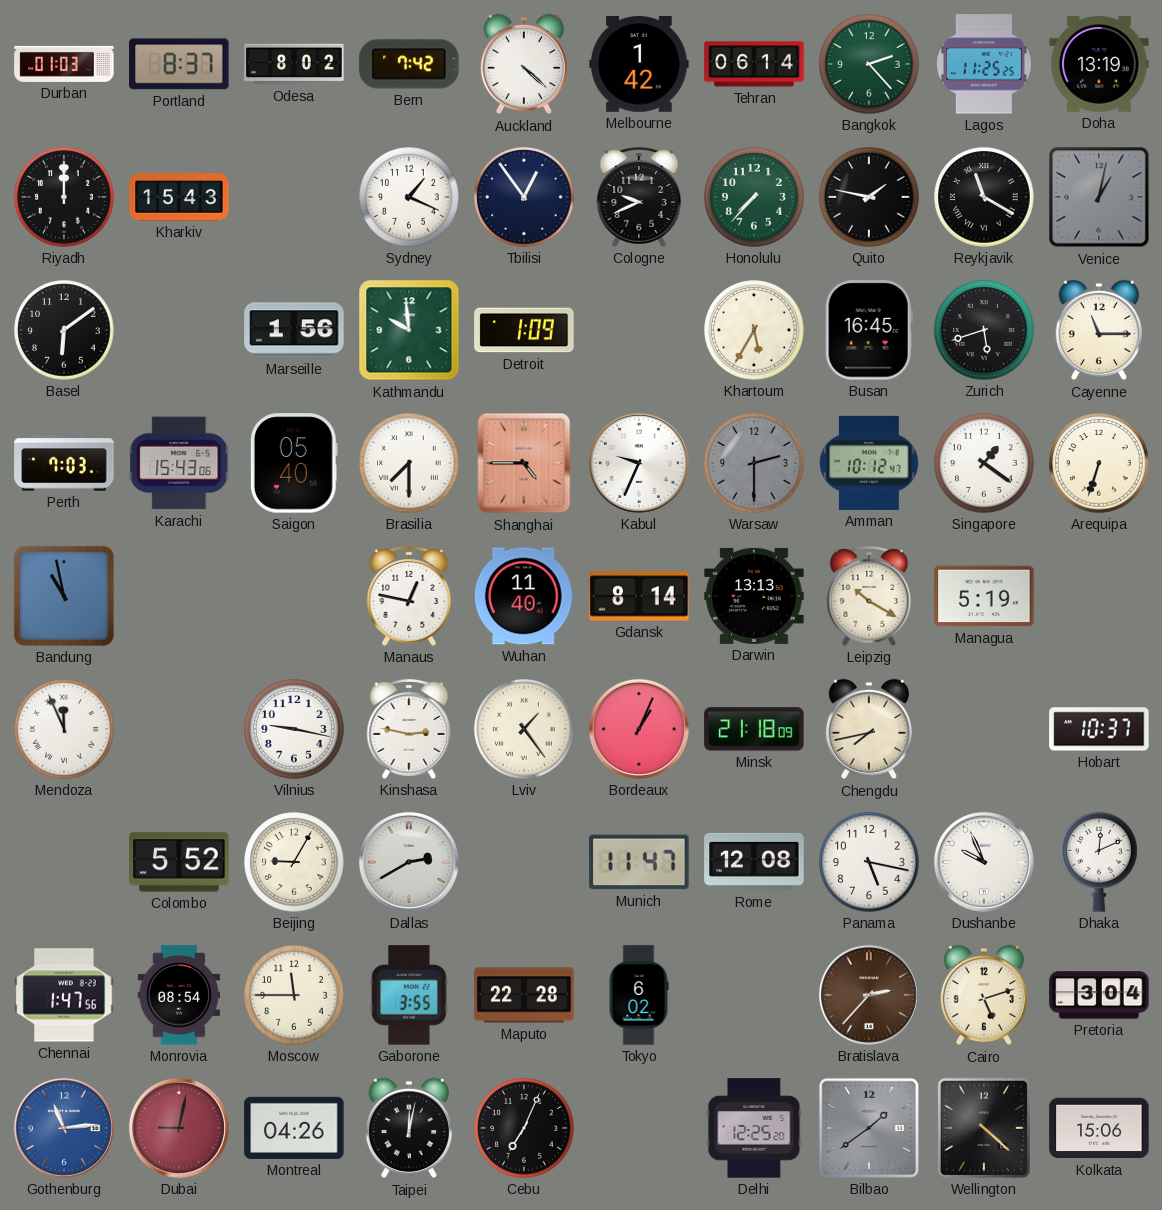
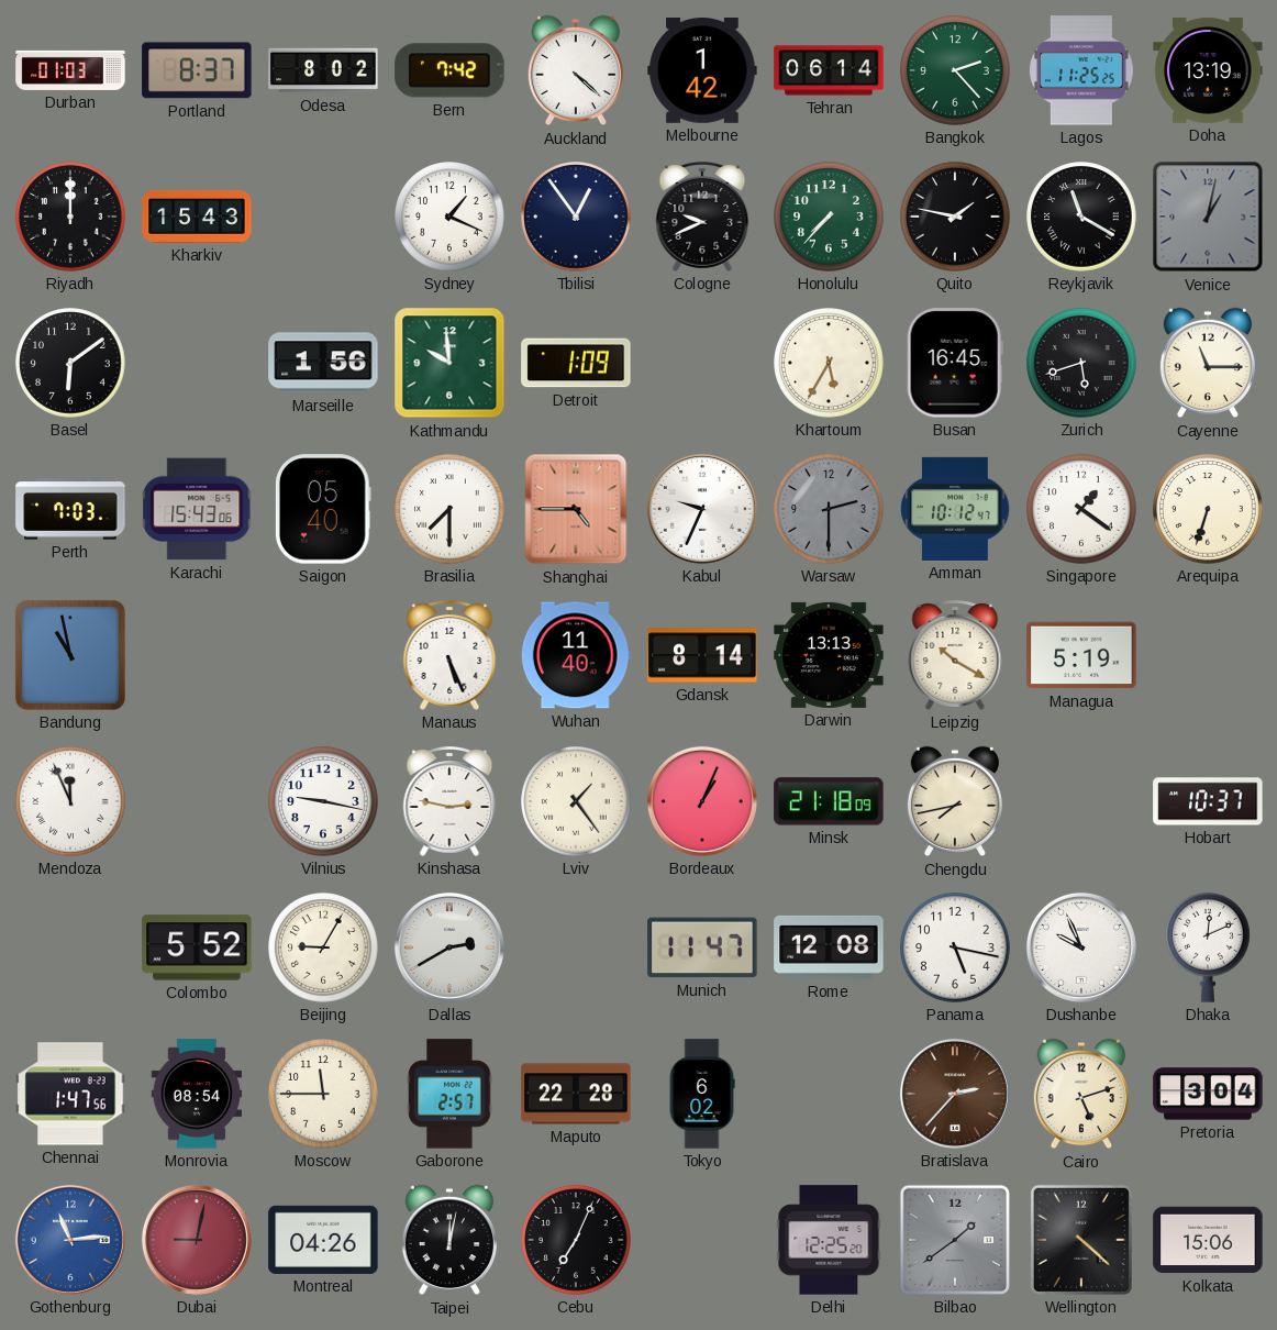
Manaus: 12:47 -> 5:26
Gaborone: 3:55 -> 2:57
